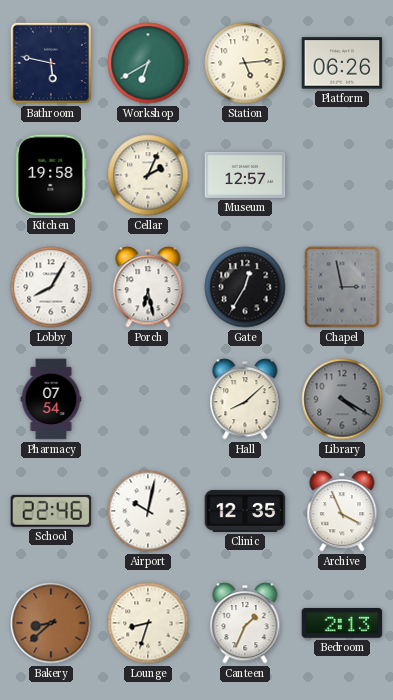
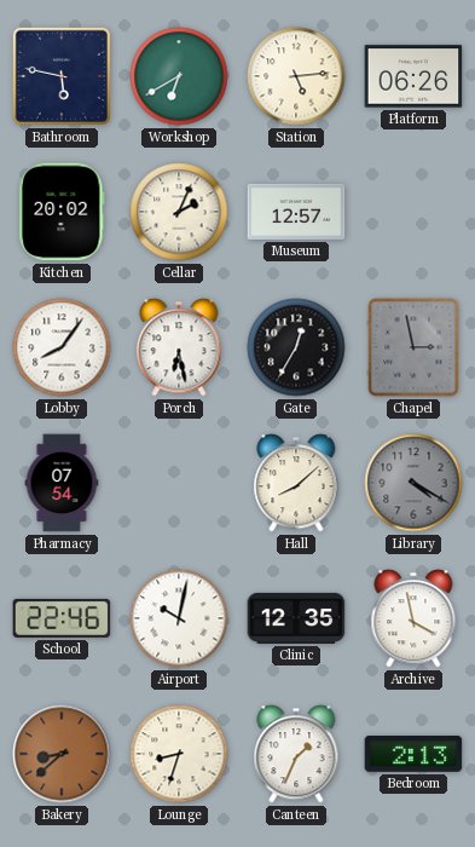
Kitchen: 19:58 -> 20:02
Lobby: 8:05 -> 8:06
Archive: 3:56 -> 3:58
